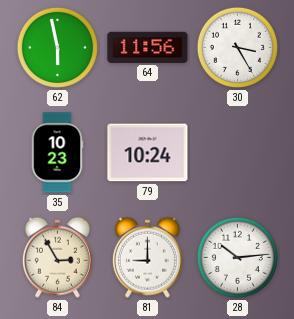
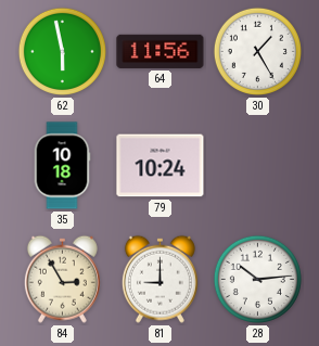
30: 3:25 -> 1:25
35: 10:23 -> 10:18
